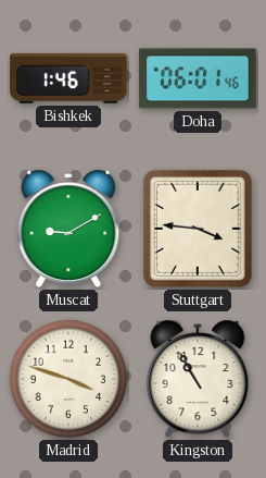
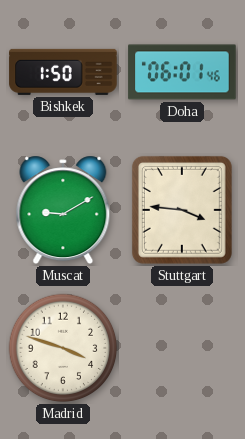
Bishkek: 1:46 -> 1:50
Kingston: 10:55 -> none
